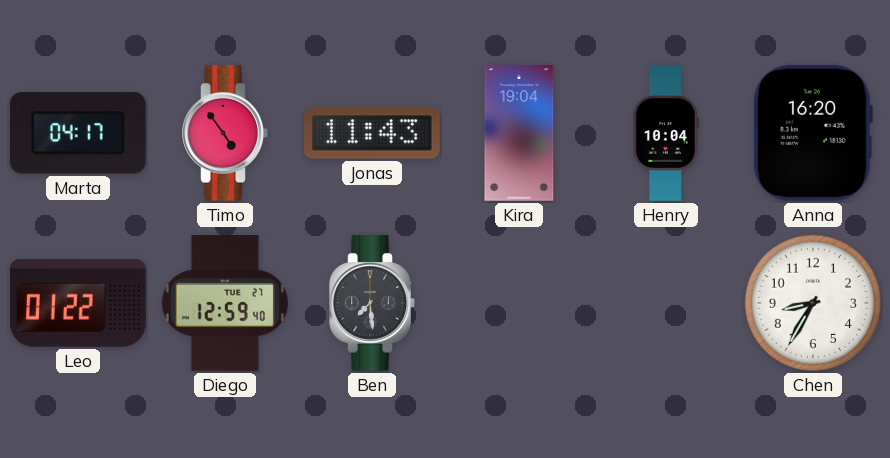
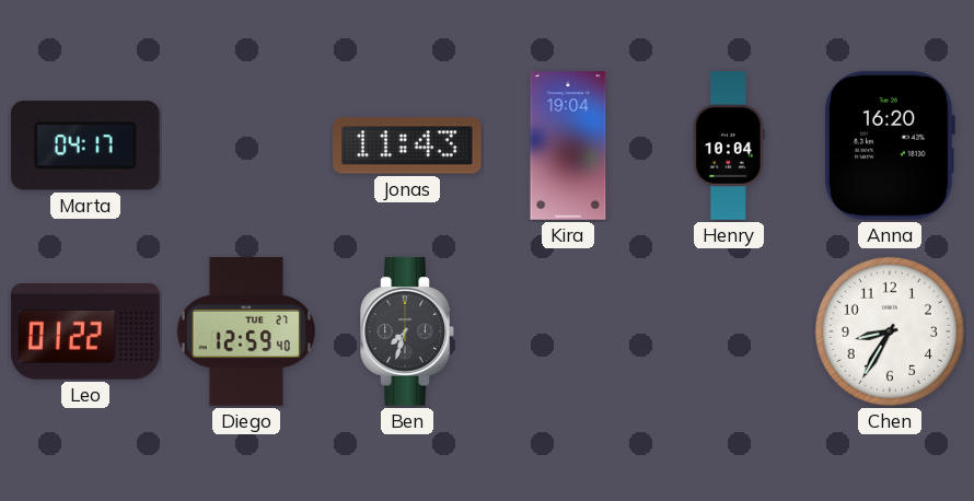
Timo: 4:54 -> none
Ben: 7:29 -> 7:33
